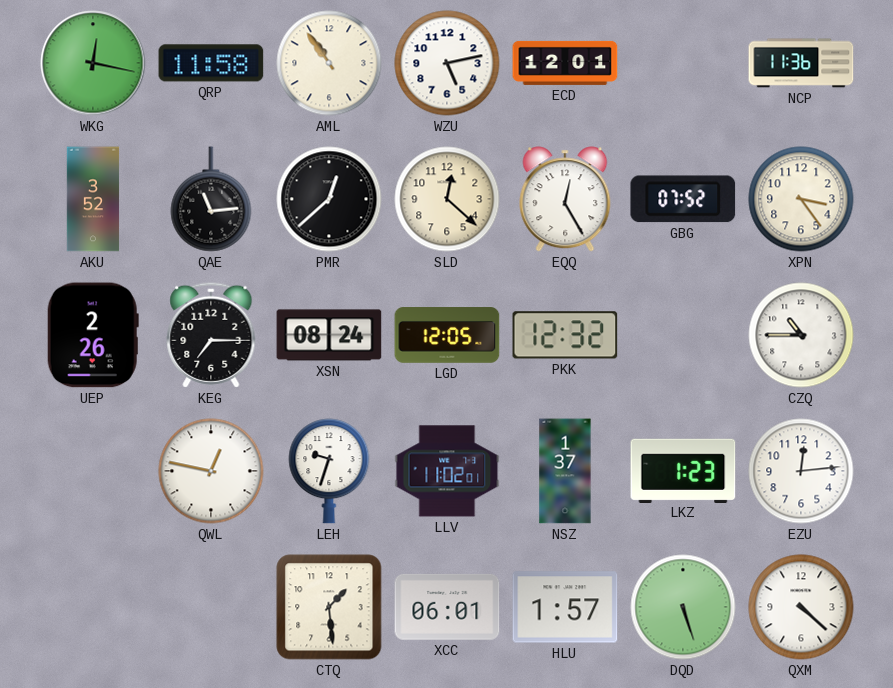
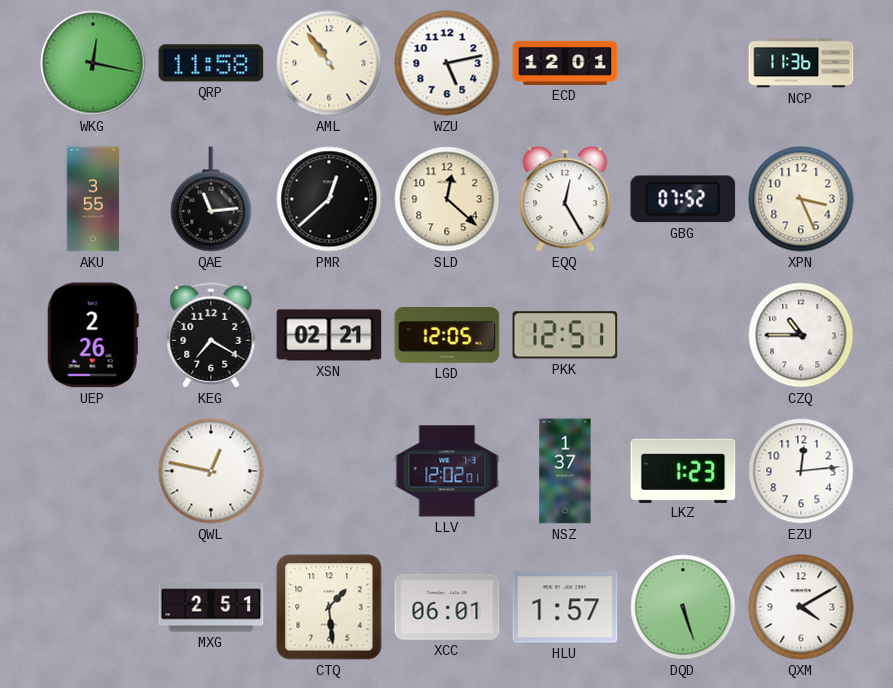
AKU: 3:52 -> 3:55
XPN: 3:24 -> 3:26
KEG: 7:15 -> 7:20
XSN: 08:24 -> 02:21
PKK: 12:32 -> 12:51
LEH: 9:33 -> none
LLV: 11:02 -> 12:02
MXG: none -> 2:51
QXM: 4:22 -> 4:10
